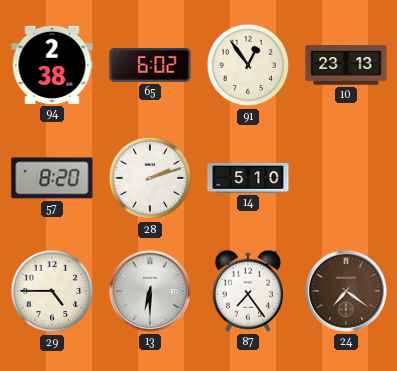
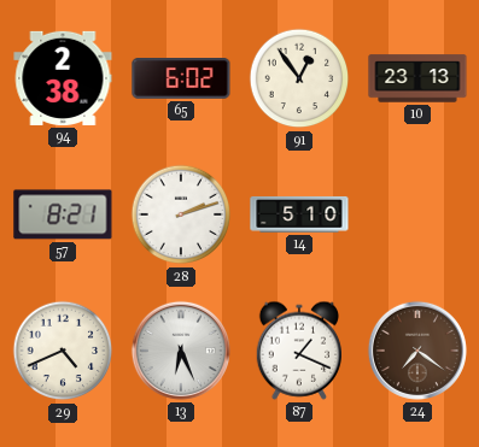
57: 8:20 -> 8:21
29: 4:45 -> 4:41
13: 6:30 -> 6:26
87: 7:24 -> 1:19
